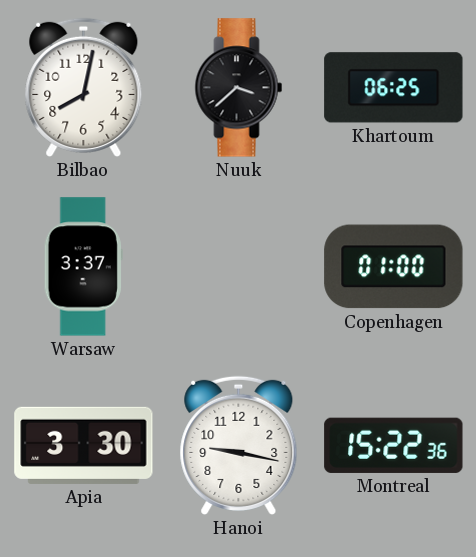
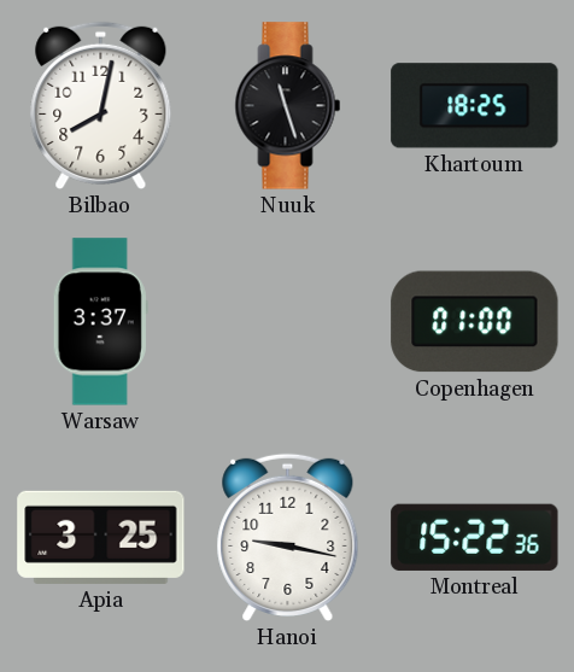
Nuuk: 3:38 -> 11:27
Khartoum: 06:25 -> 18:25
Apia: 3:30 -> 3:25
